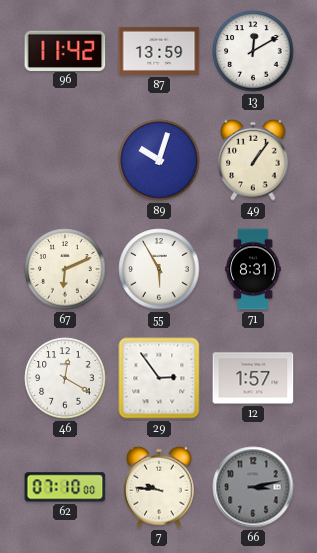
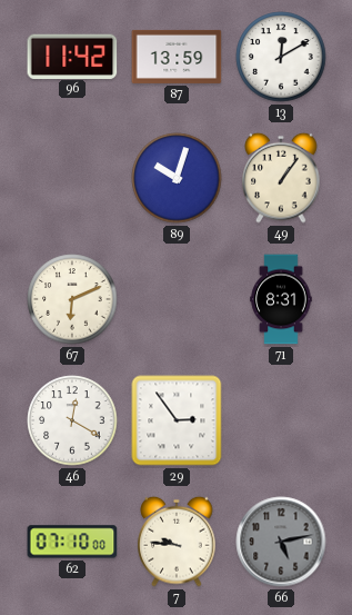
55: 5:55 -> none
12: 1:57 -> none
66: 3:13 -> 5:13
